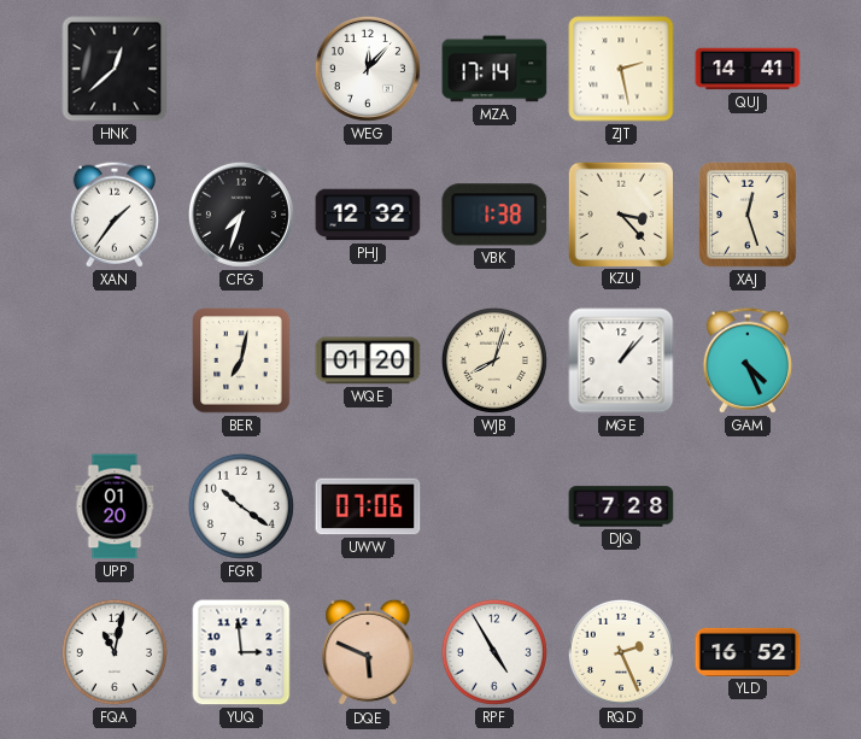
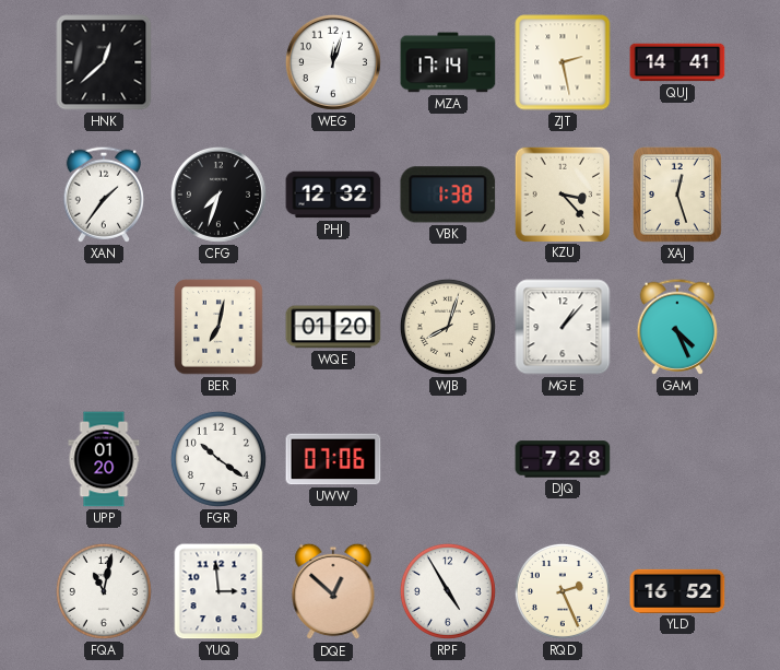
WEG: 12:07 -> 12:03
DQE: 5:49 -> 12:52
